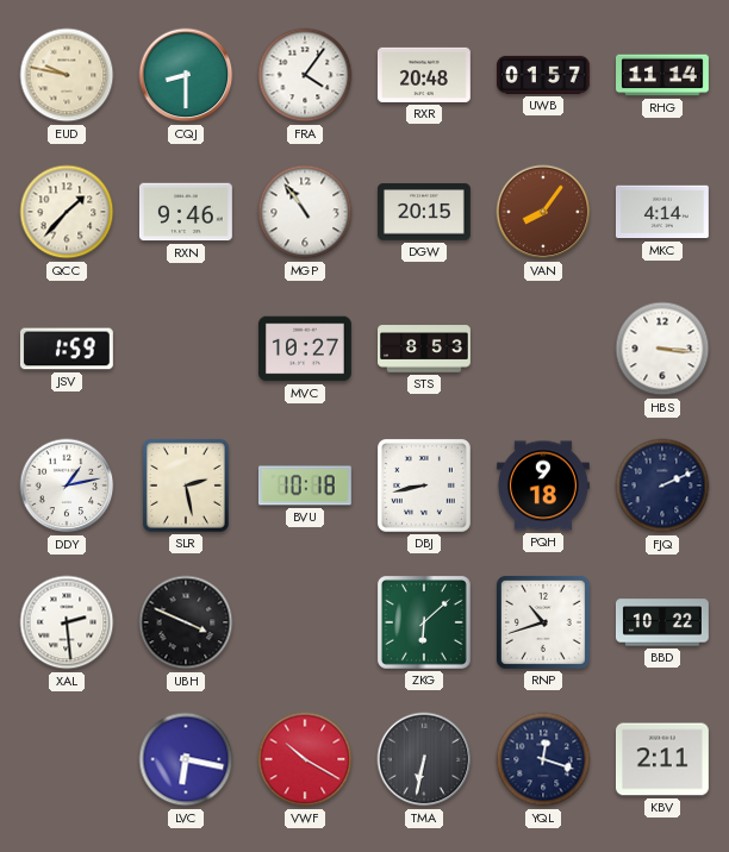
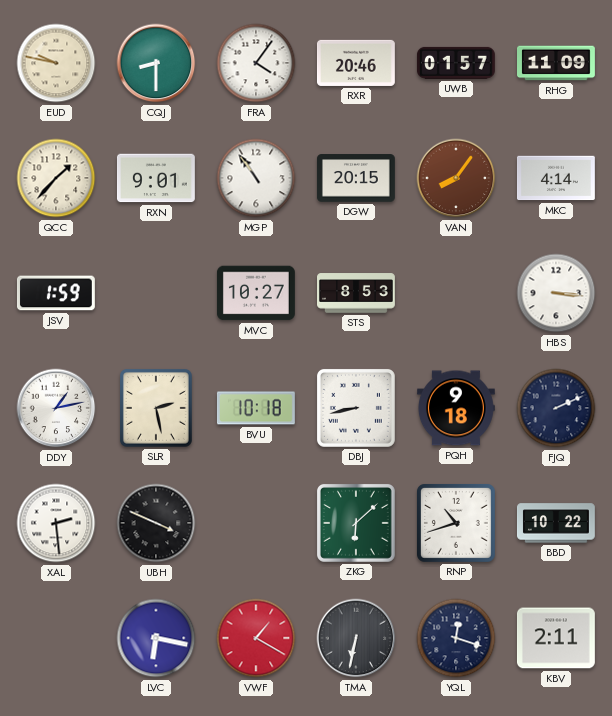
RXR: 20:48 -> 20:46
RHG: 11:14 -> 11:09
RXN: 9:46 -> 9:01
VWF: 10:20 -> 1:20
